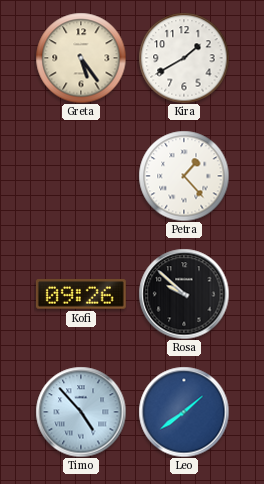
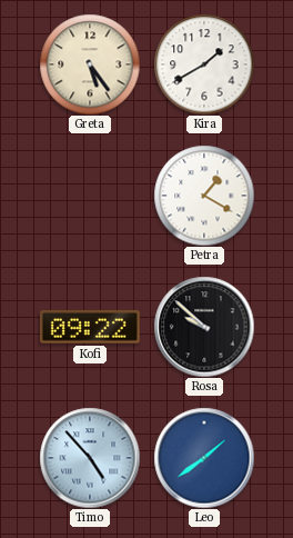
Petra: 1:23 -> 1:20
Kofi: 09:26 -> 09:22
